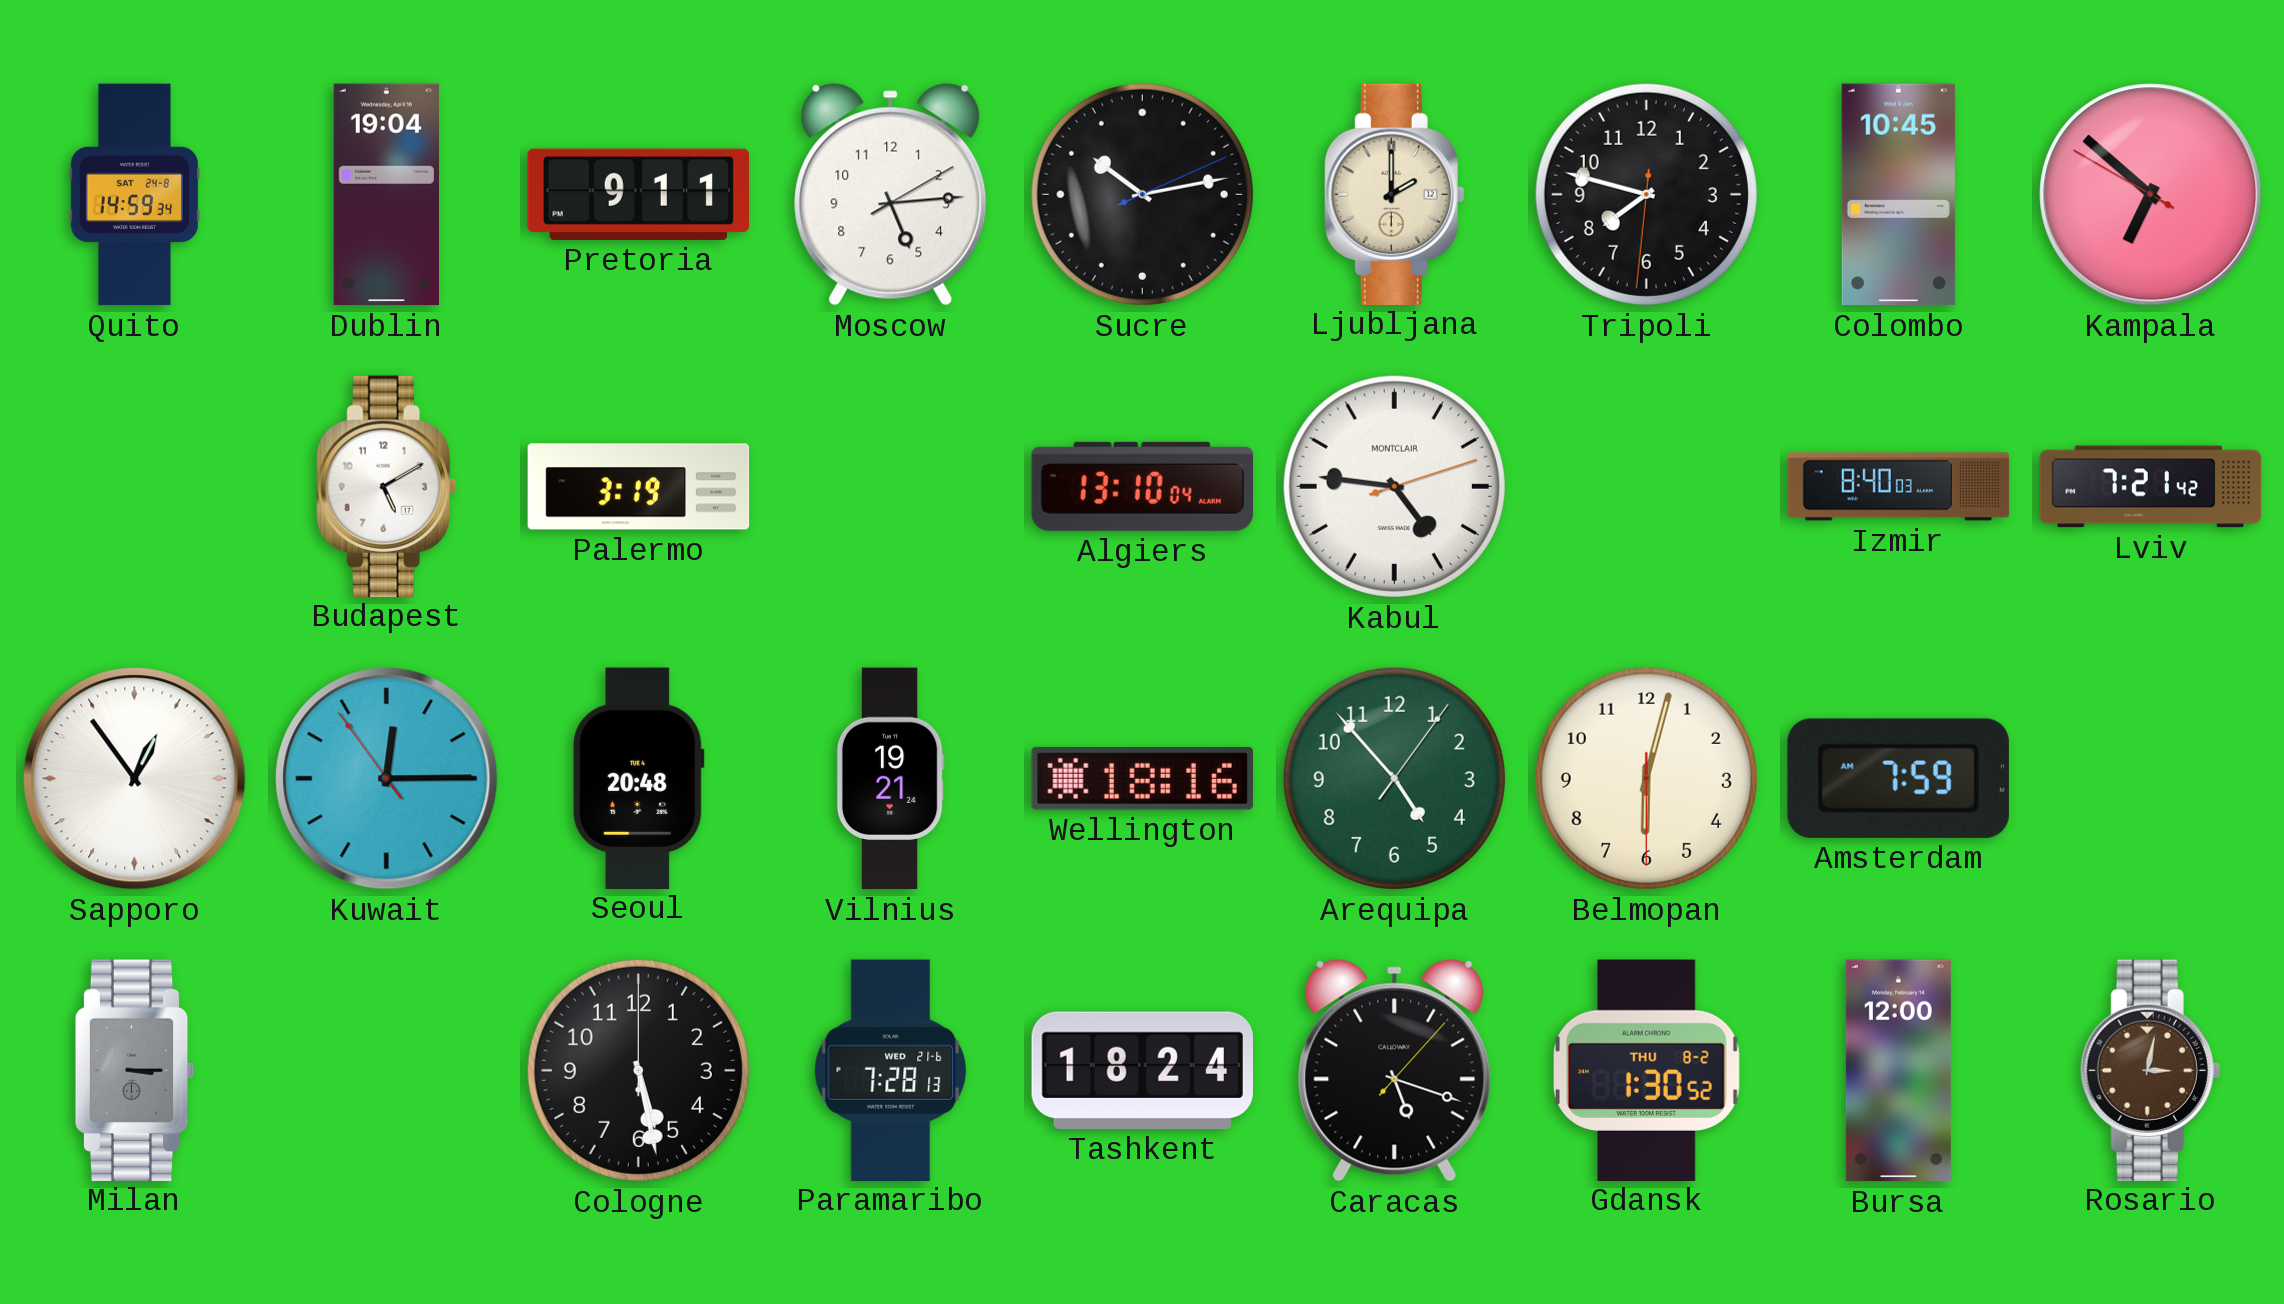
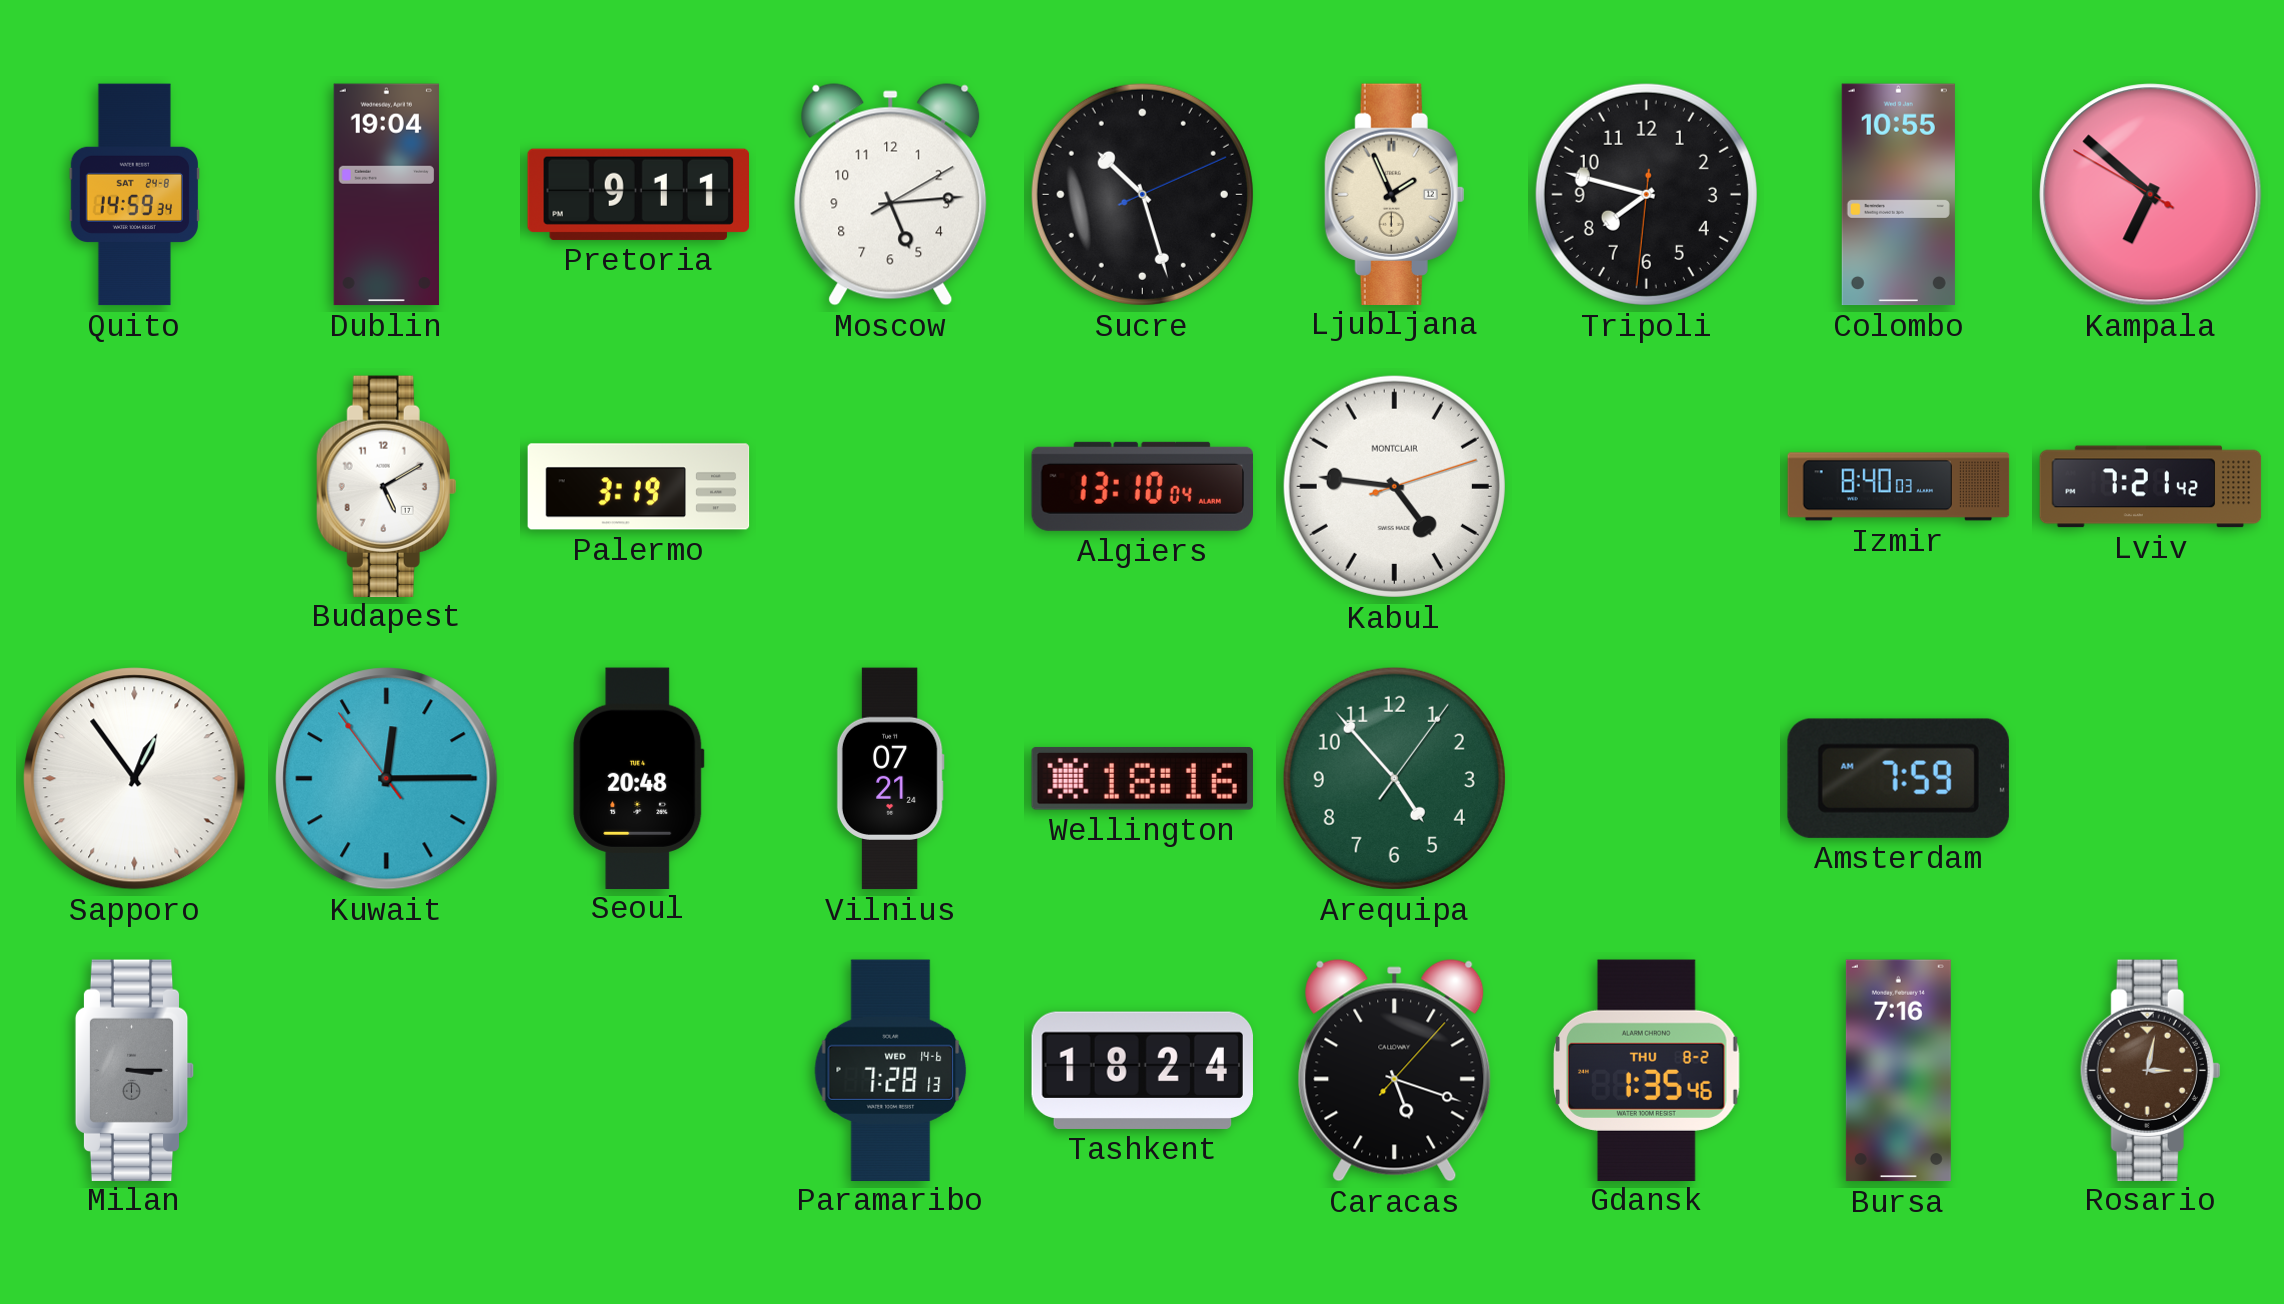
Sucre: 10:13 -> 10:27
Ljubljana: 2:00 -> 1:56
Colombo: 10:45 -> 10:55
Vilnius: 19:21 -> 07:21
Belmopan: 6:02 -> none
Cologne: 5:28 -> none
Paramaribo date: WED 21-6 -> WED 14-6
Gdansk: 1:30 -> 1:35
Bursa: 12:00 -> 7:16
